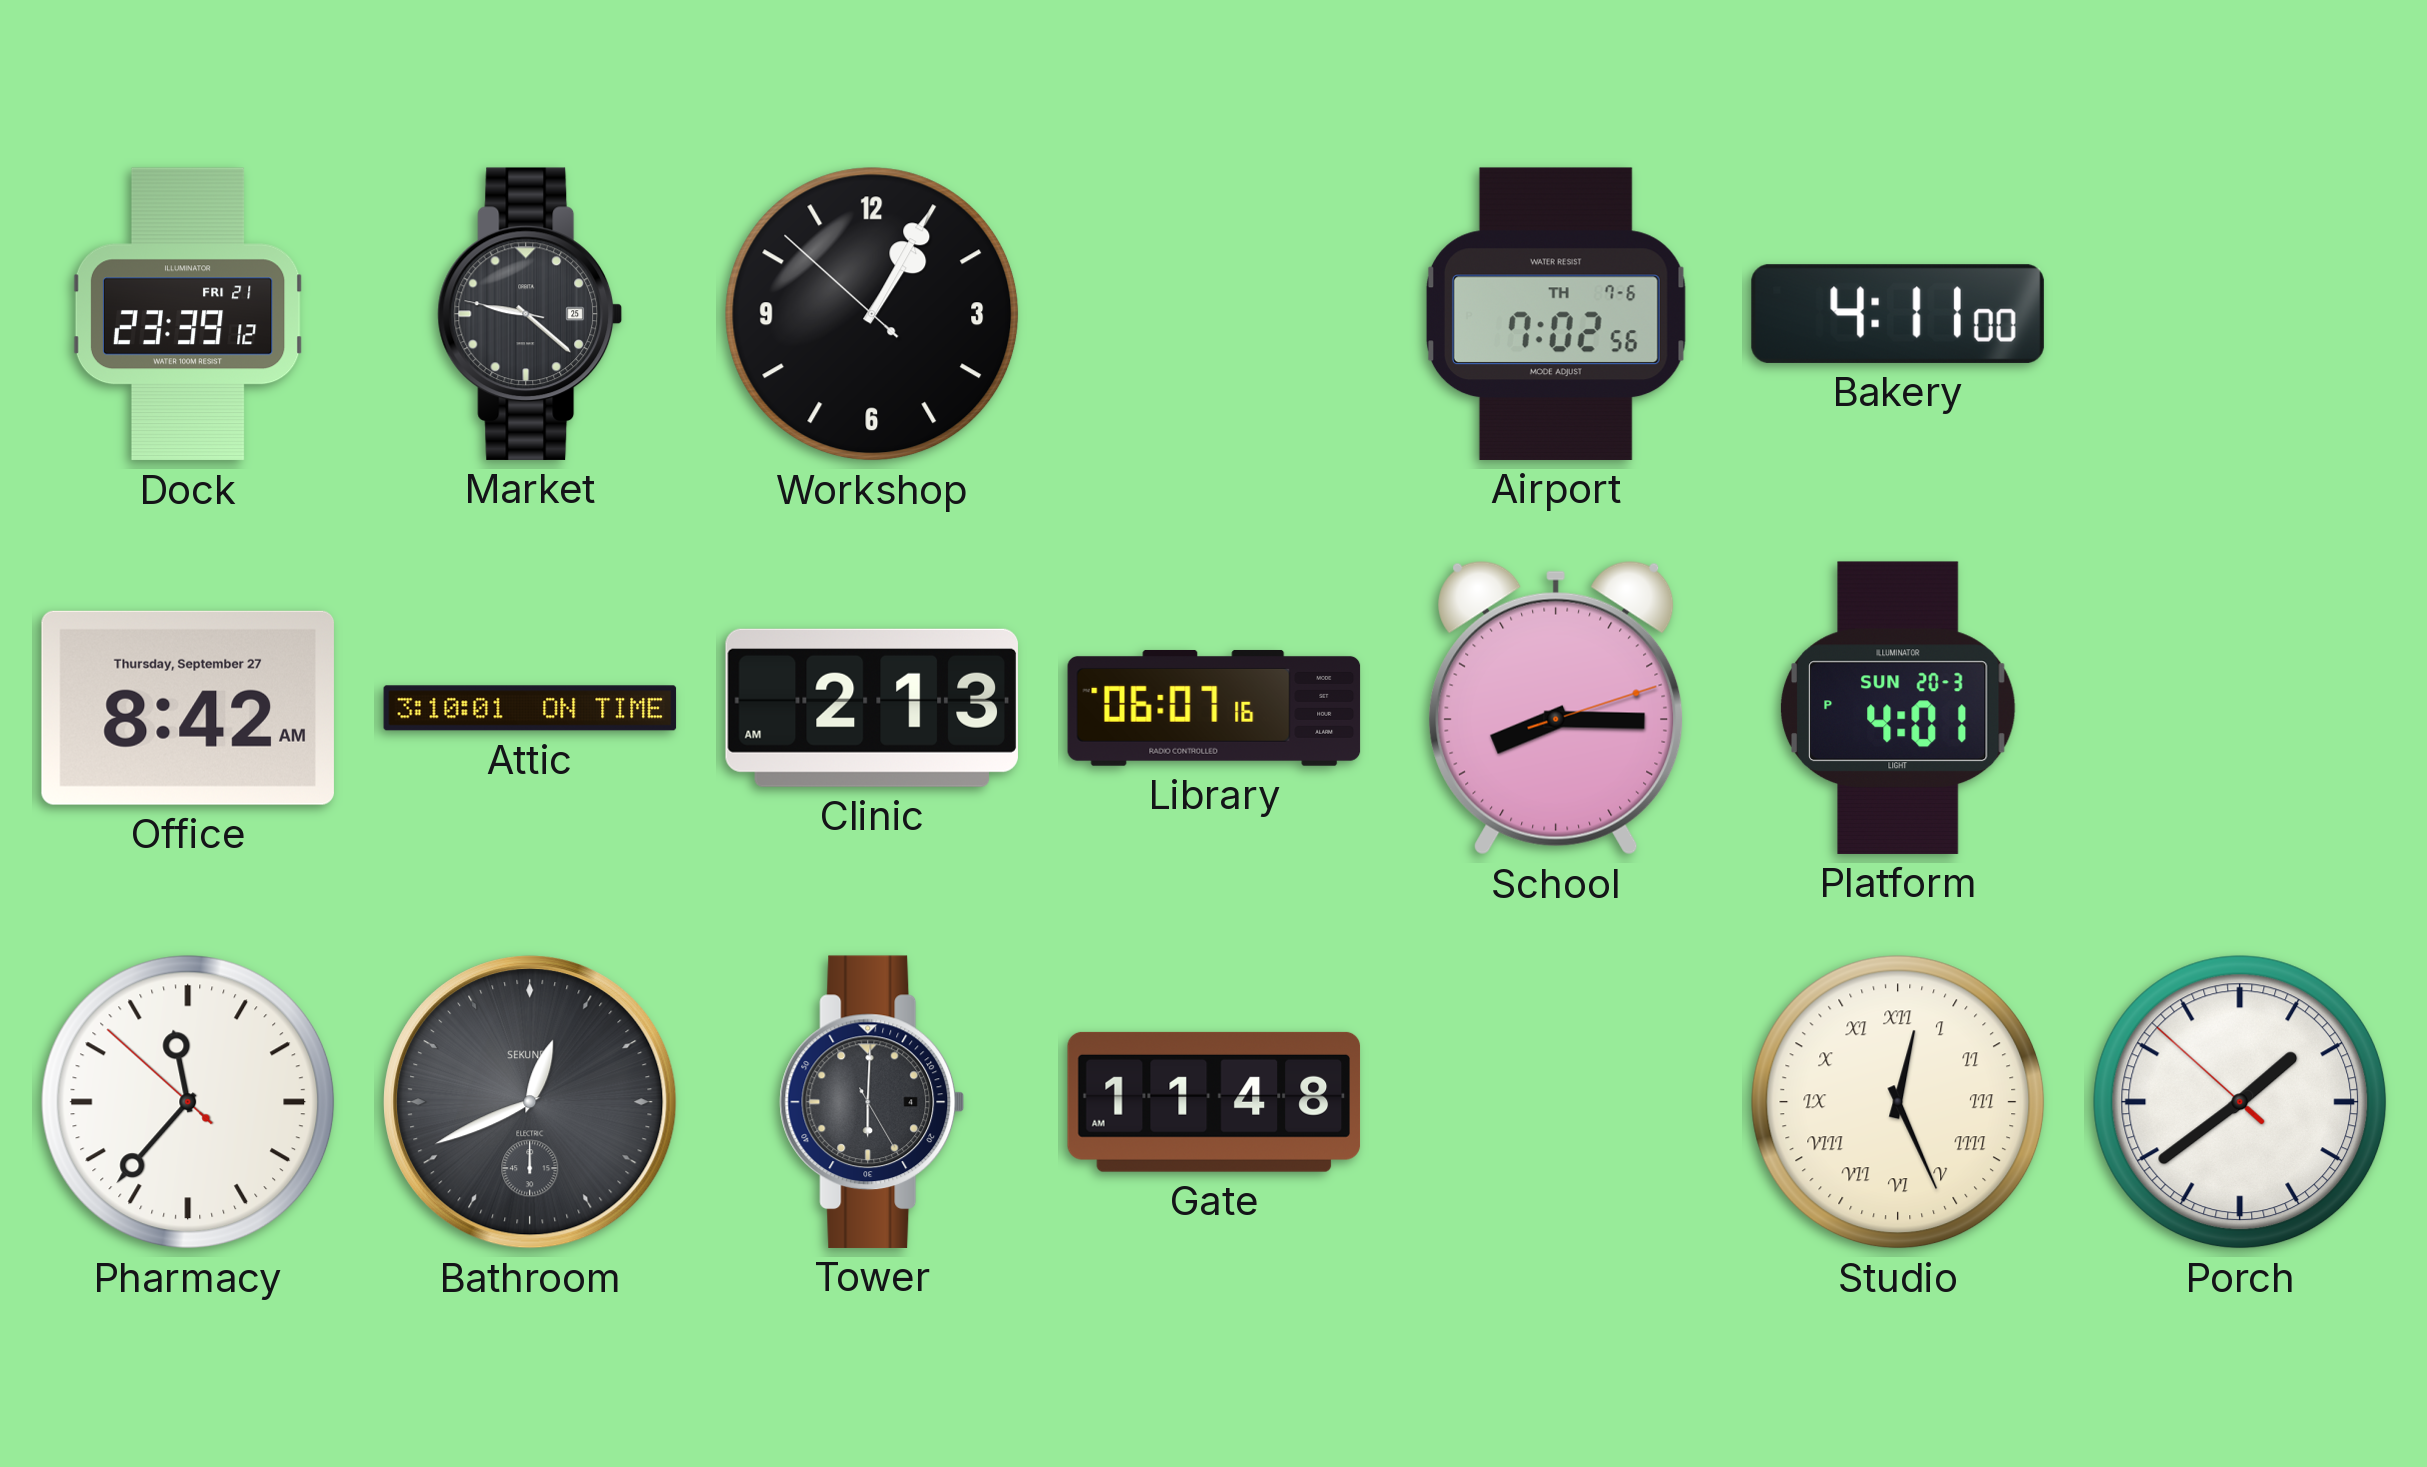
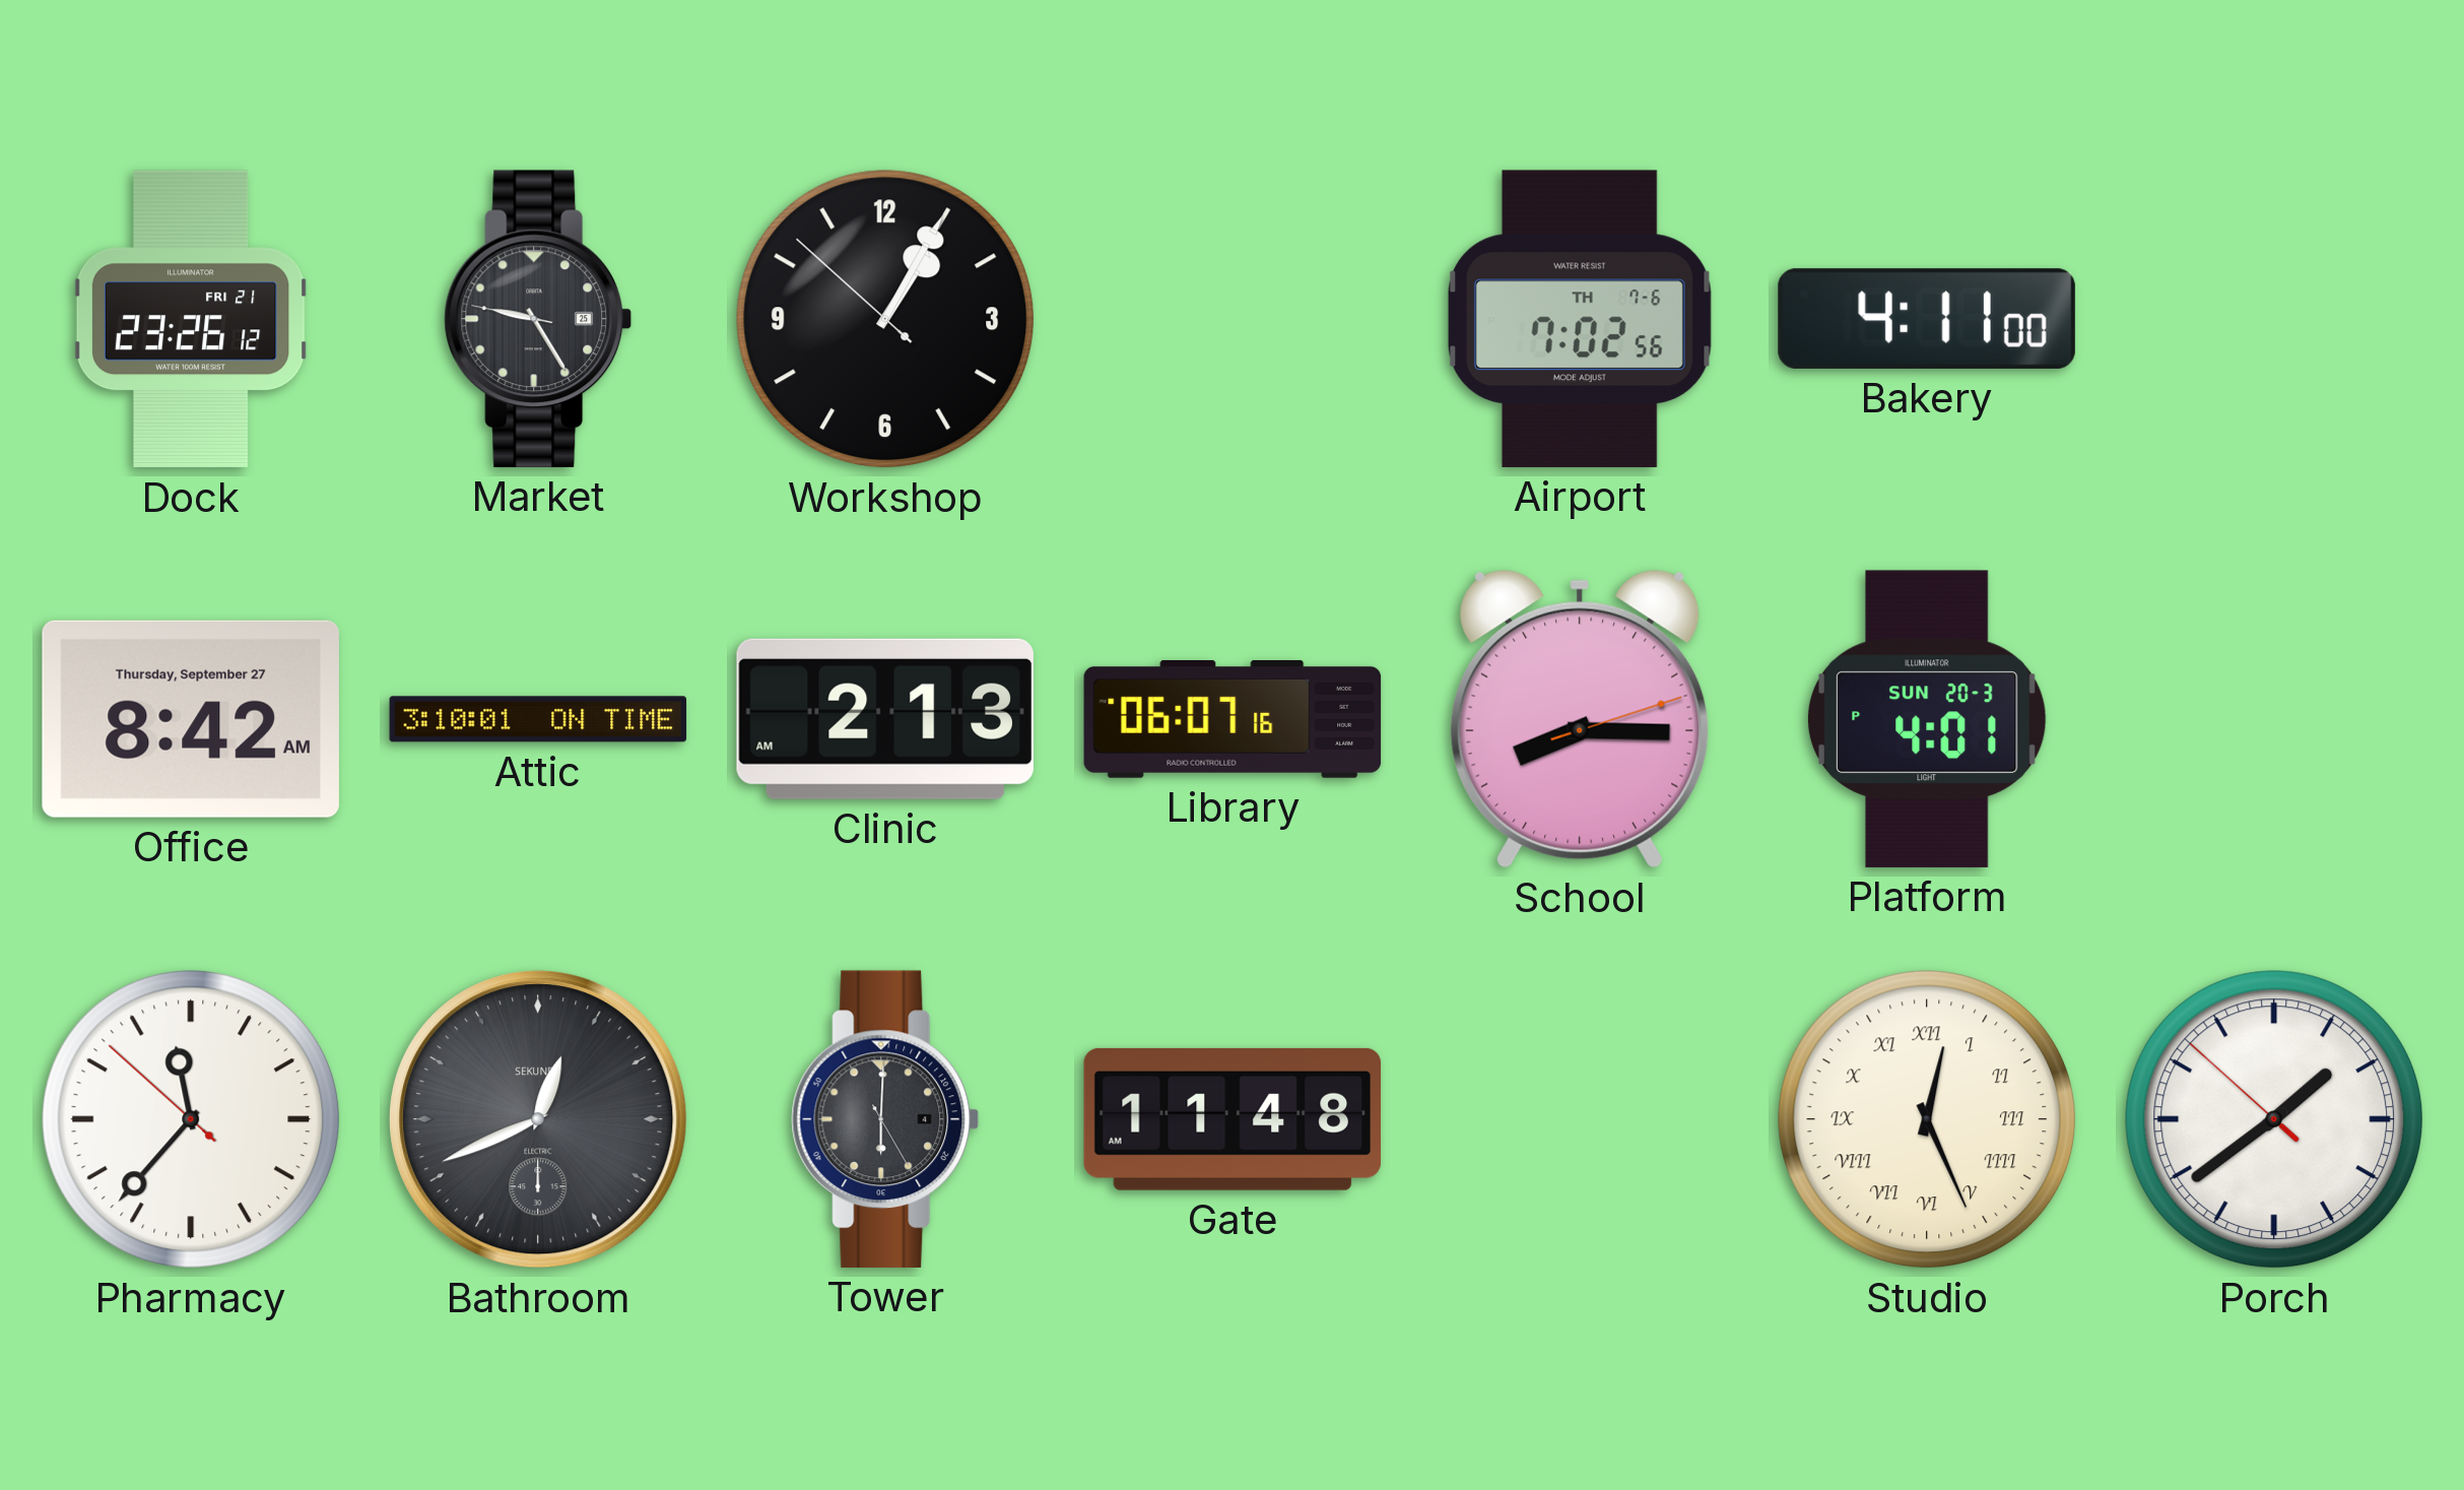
Dock: 23:39 -> 23:26
Market: 9:21 -> 9:24
